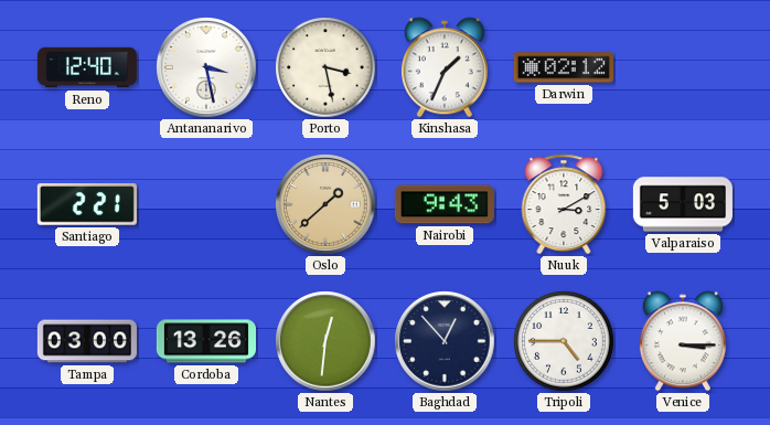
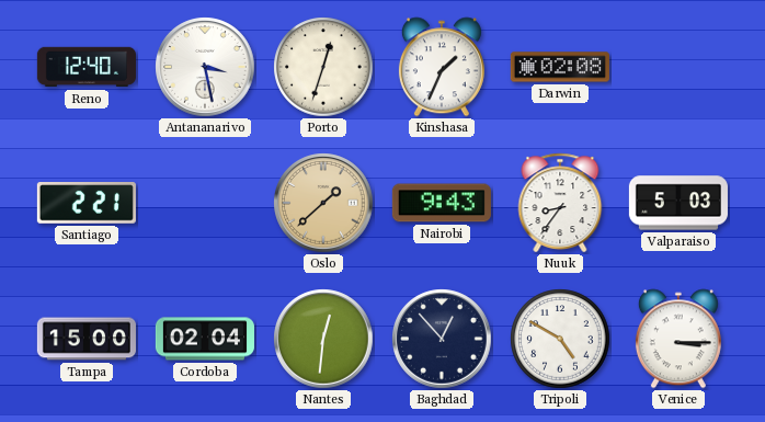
Porto: 3:28 -> 12:33
Darwin: 02:12 -> 02:08
Nuuk: 3:10 -> 8:36
Tampa: 03:00 -> 15:00
Cordoba: 13:26 -> 02:04
Tripoli: 4:45 -> 4:50
